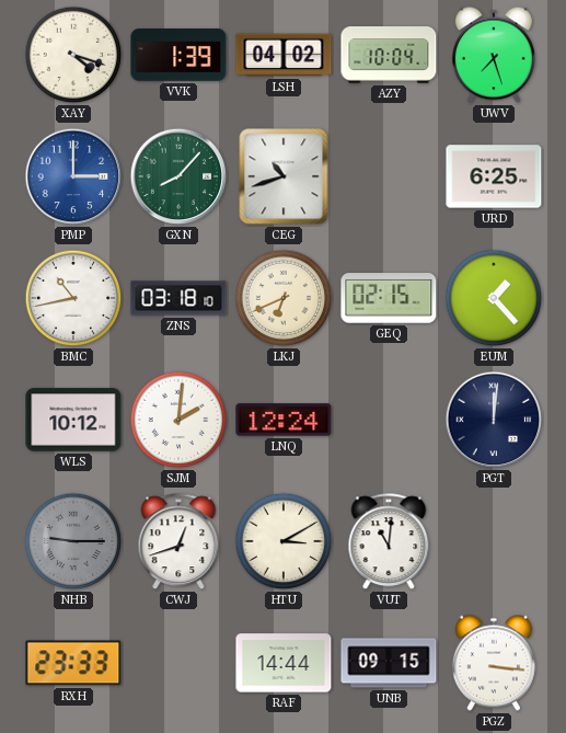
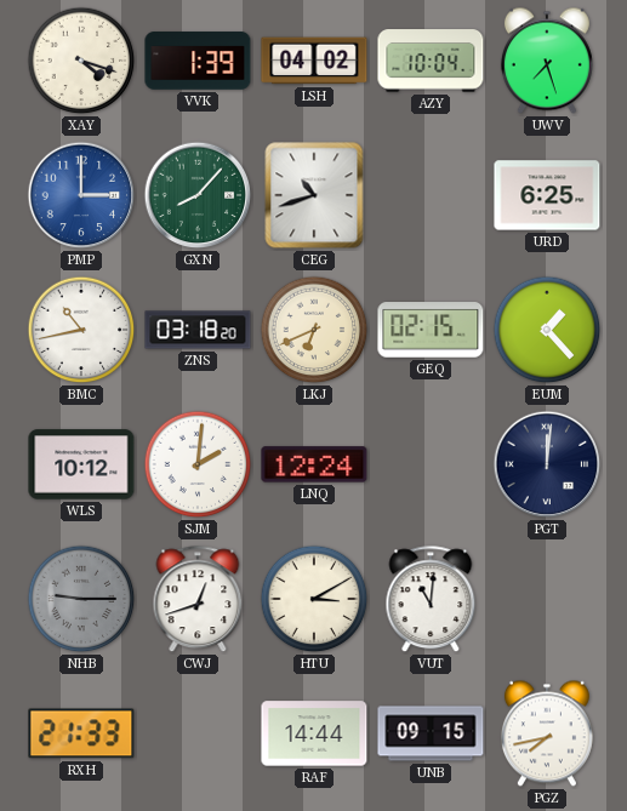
ZNS: 03:18:10 -> 03:18:20
RXH: 23:33 -> 21:33
PGZ: 3:16 -> 7:43
